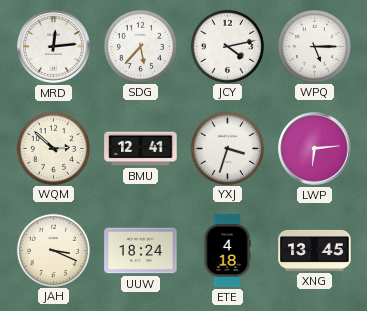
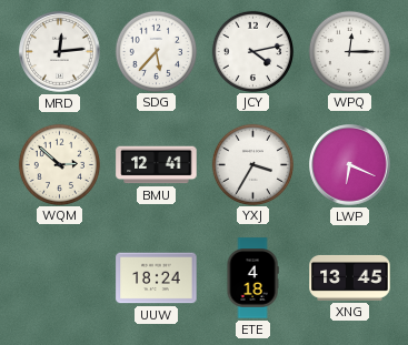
WPQ: 5:15 -> 12:15
YXJ: 3:33 -> 3:35
LWP: 6:14 -> 6:19
JAH: 3:19 -> none
